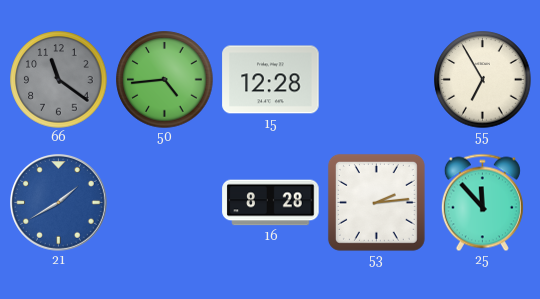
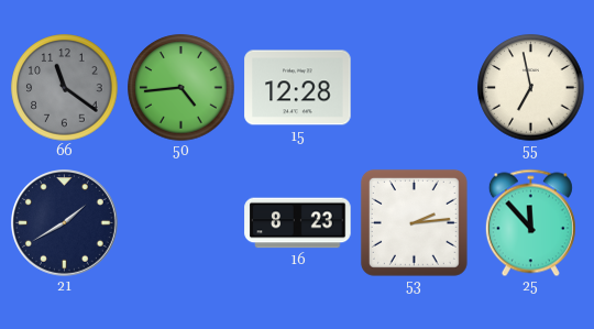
55: 6:55 -> 6:58
21 dial: blue -> navy
16: 8:28 -> 8:23
